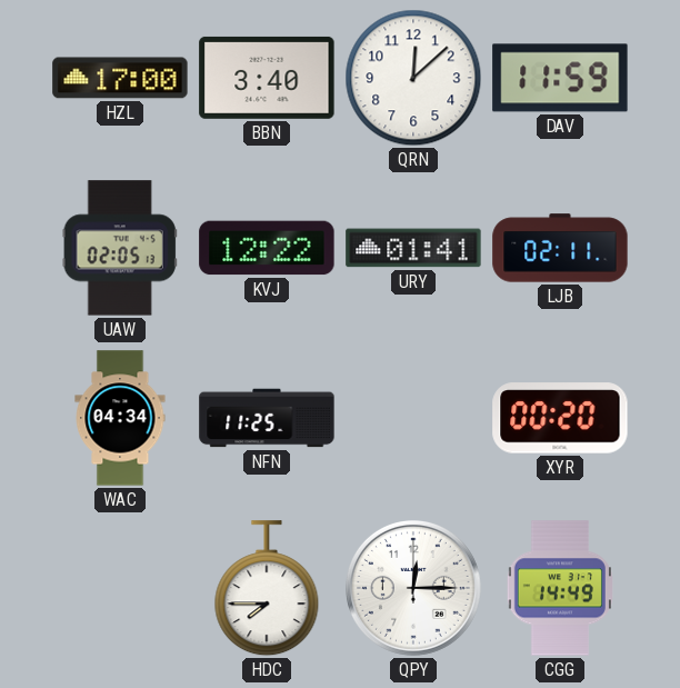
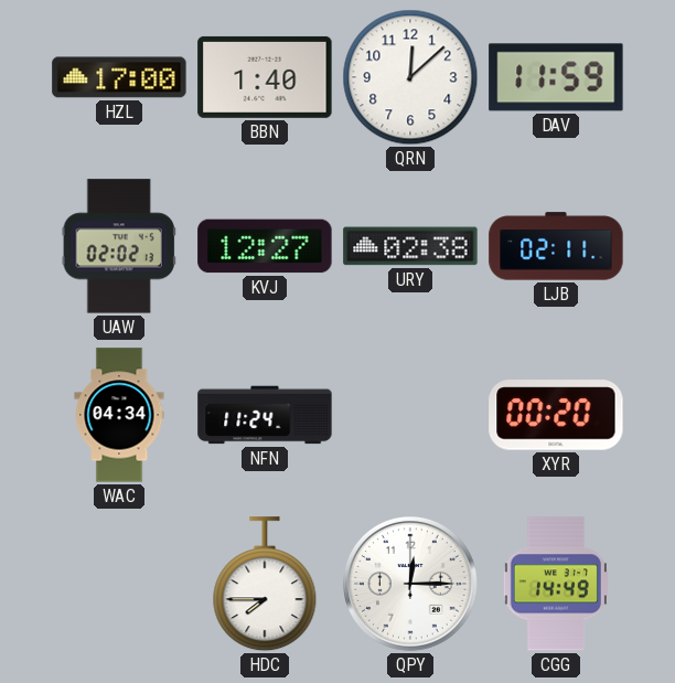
BBN: 3:40 -> 1:40
UAW: 02:05 -> 02:02
KVJ: 12:22 -> 12:27
URY: 01:41 -> 02:38
NFN: 11:25 -> 11:24
